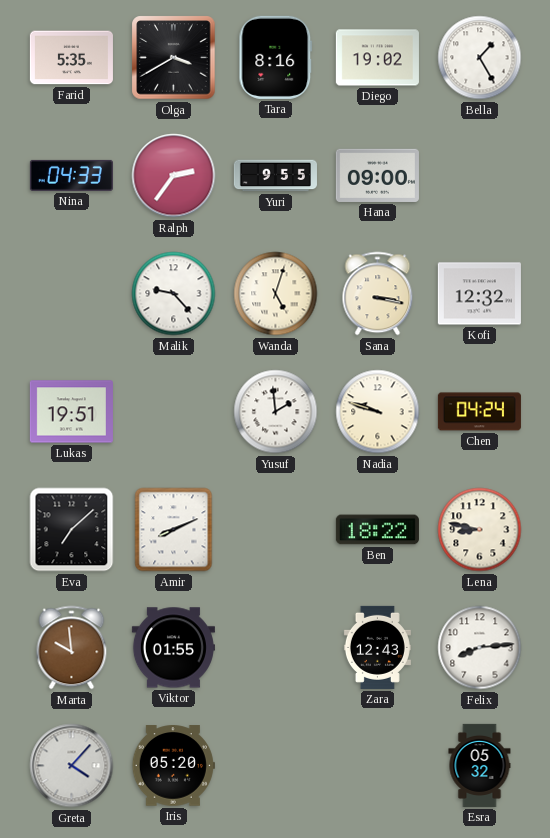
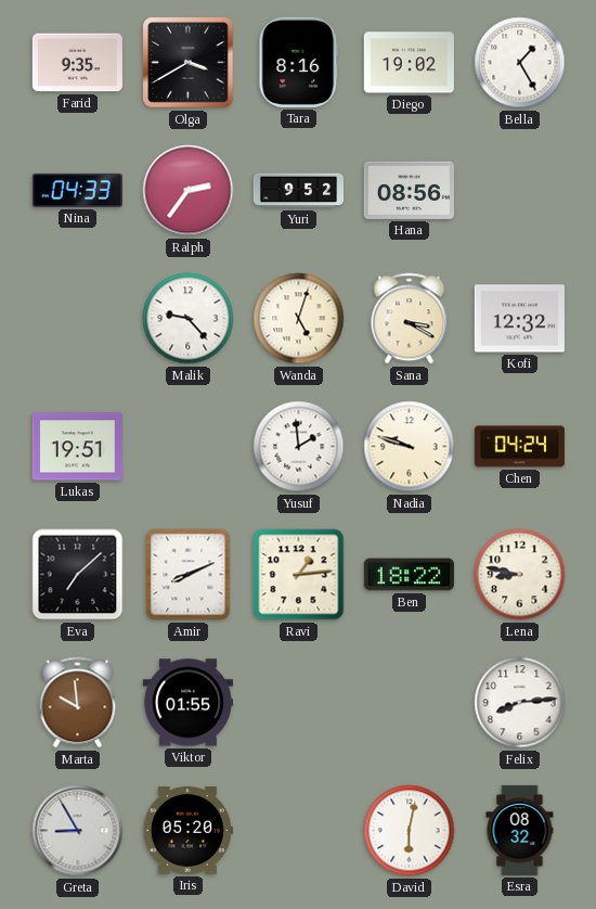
Farid: 5:35 -> 9:35
Yuri: 9:55 -> 9:52
Hana: 09:00 -> 08:56
Sana: 3:17 -> 3:20
Ravi: none -> 1:14
Zara: 12:43 -> none
Greta: 4:07 -> 8:55
David: none -> 6:02
Esra: 05:32 -> 08:32
